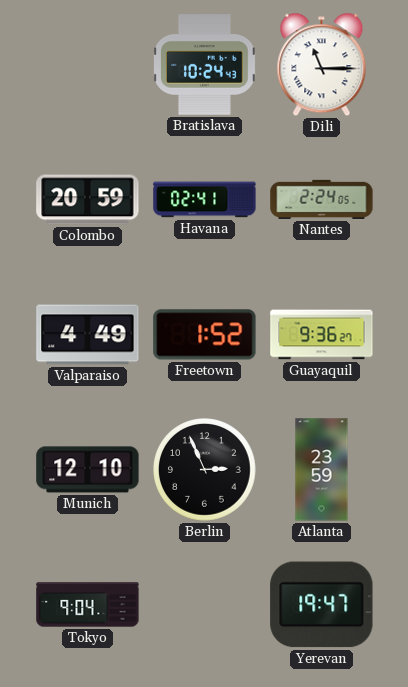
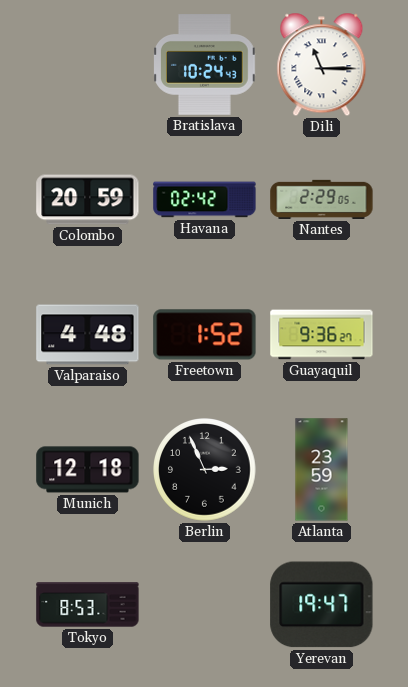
Havana: 02:41 -> 02:42
Nantes: 2:24 -> 2:29
Valparaiso: 4:49 -> 4:48
Munich: 12:10 -> 12:18
Tokyo: 9:04 -> 8:53
